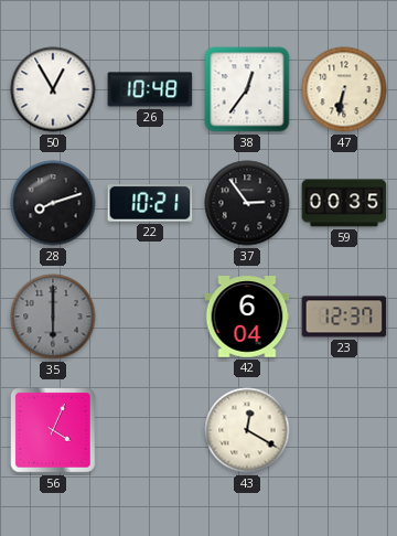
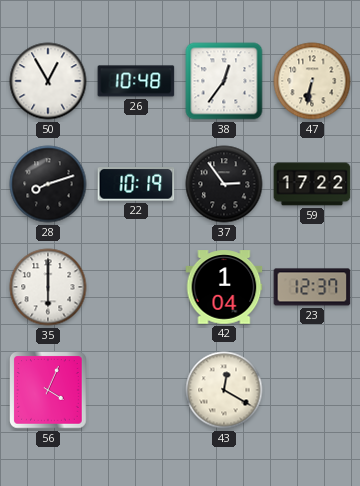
22: 10:21 -> 10:19
59: 00:35 -> 17:22
35 dial: grey -> white
42: 6:04 -> 1:04
